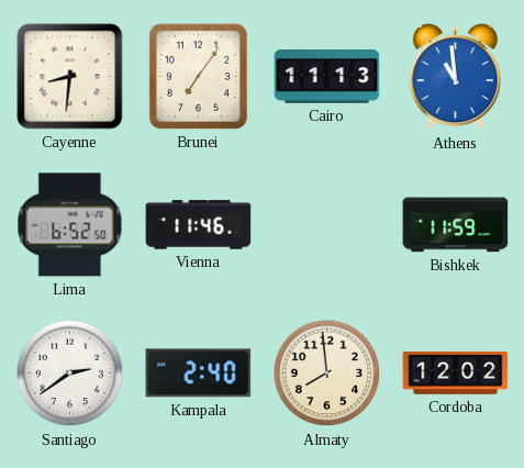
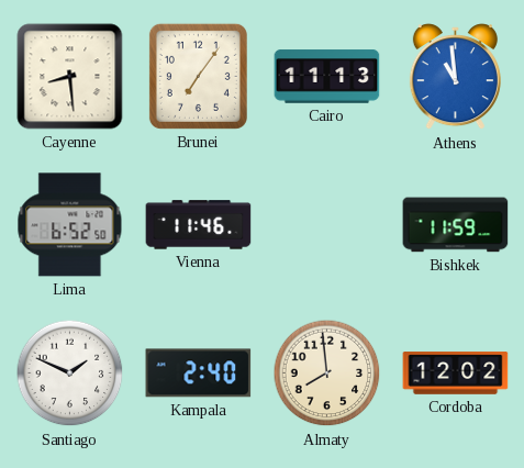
Cayenne: 8:31 -> 8:29
Santiago: 2:39 -> 1:49
